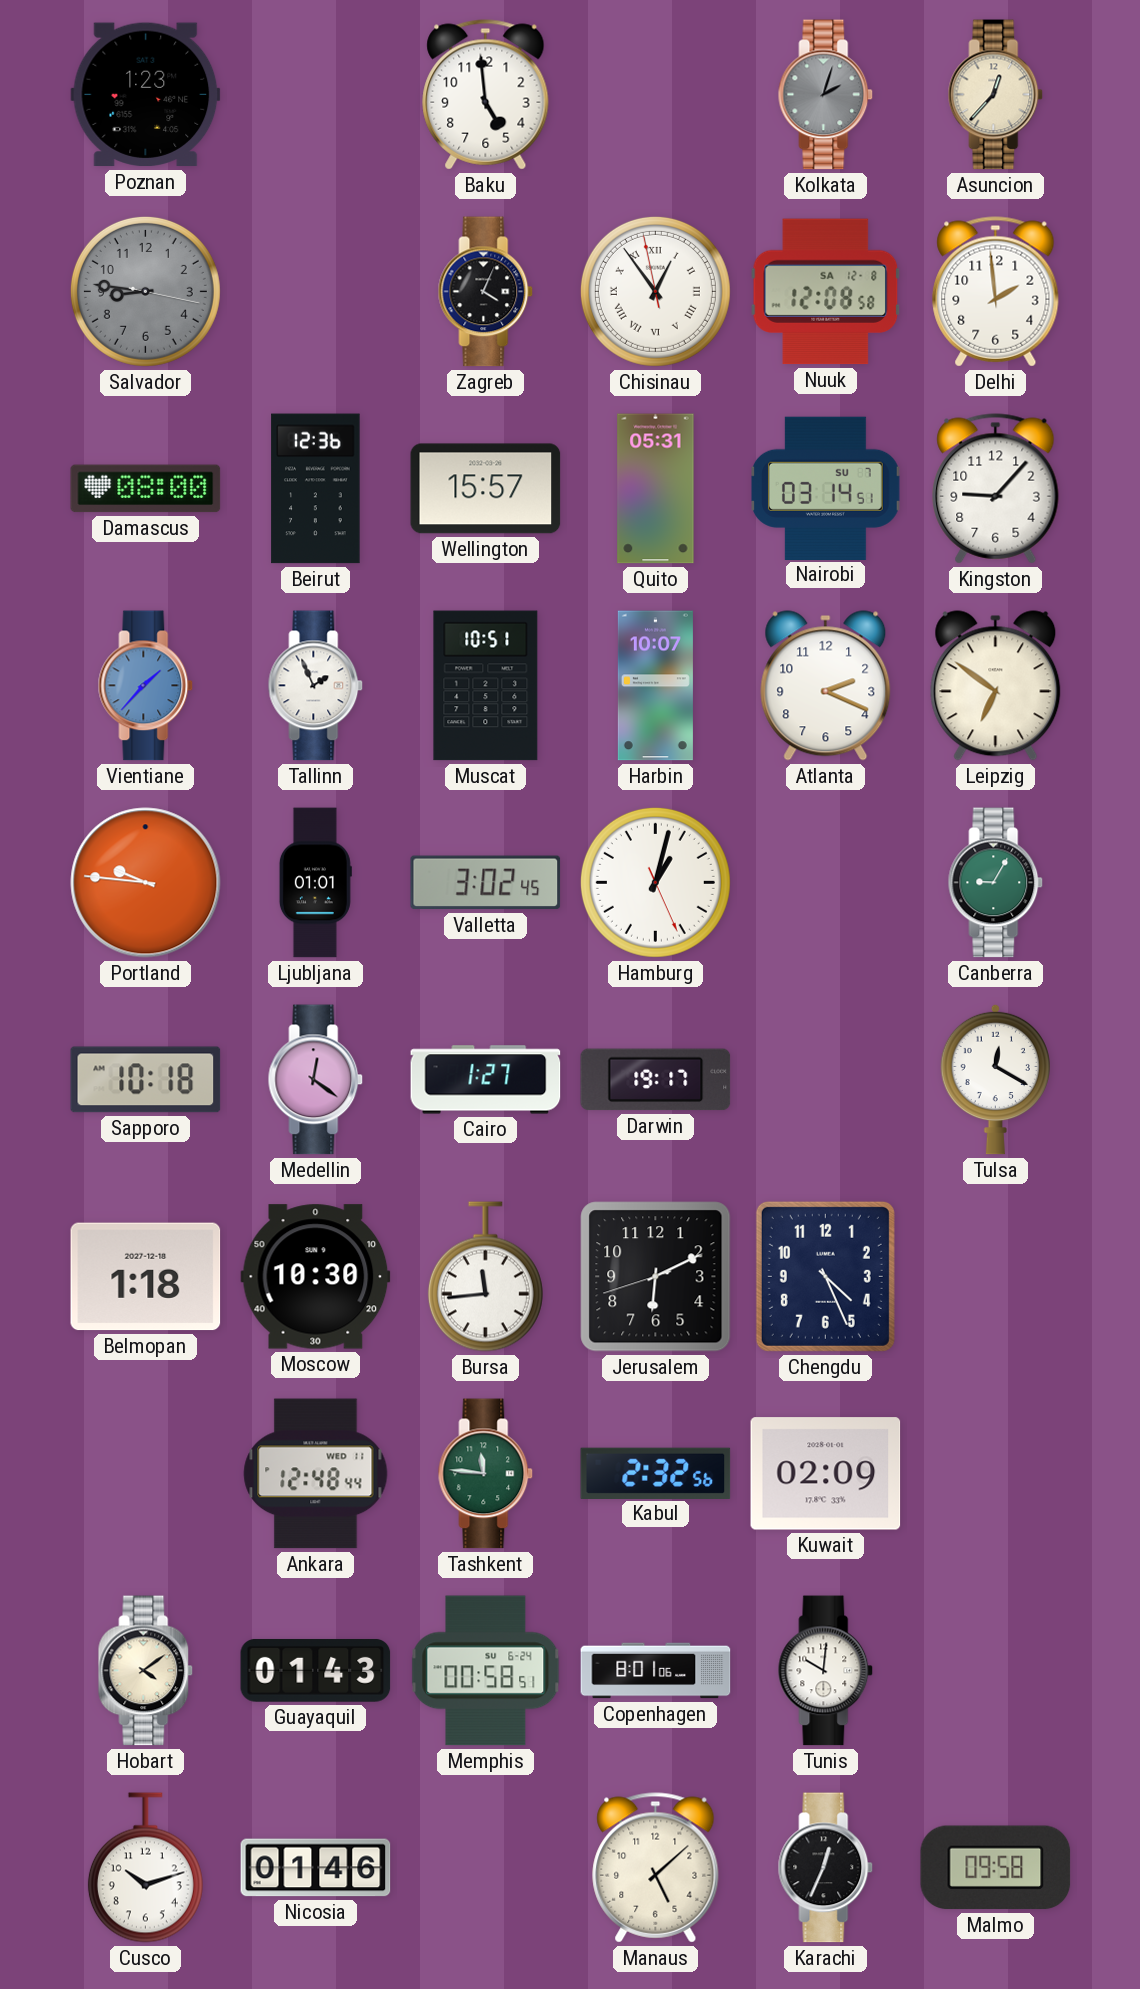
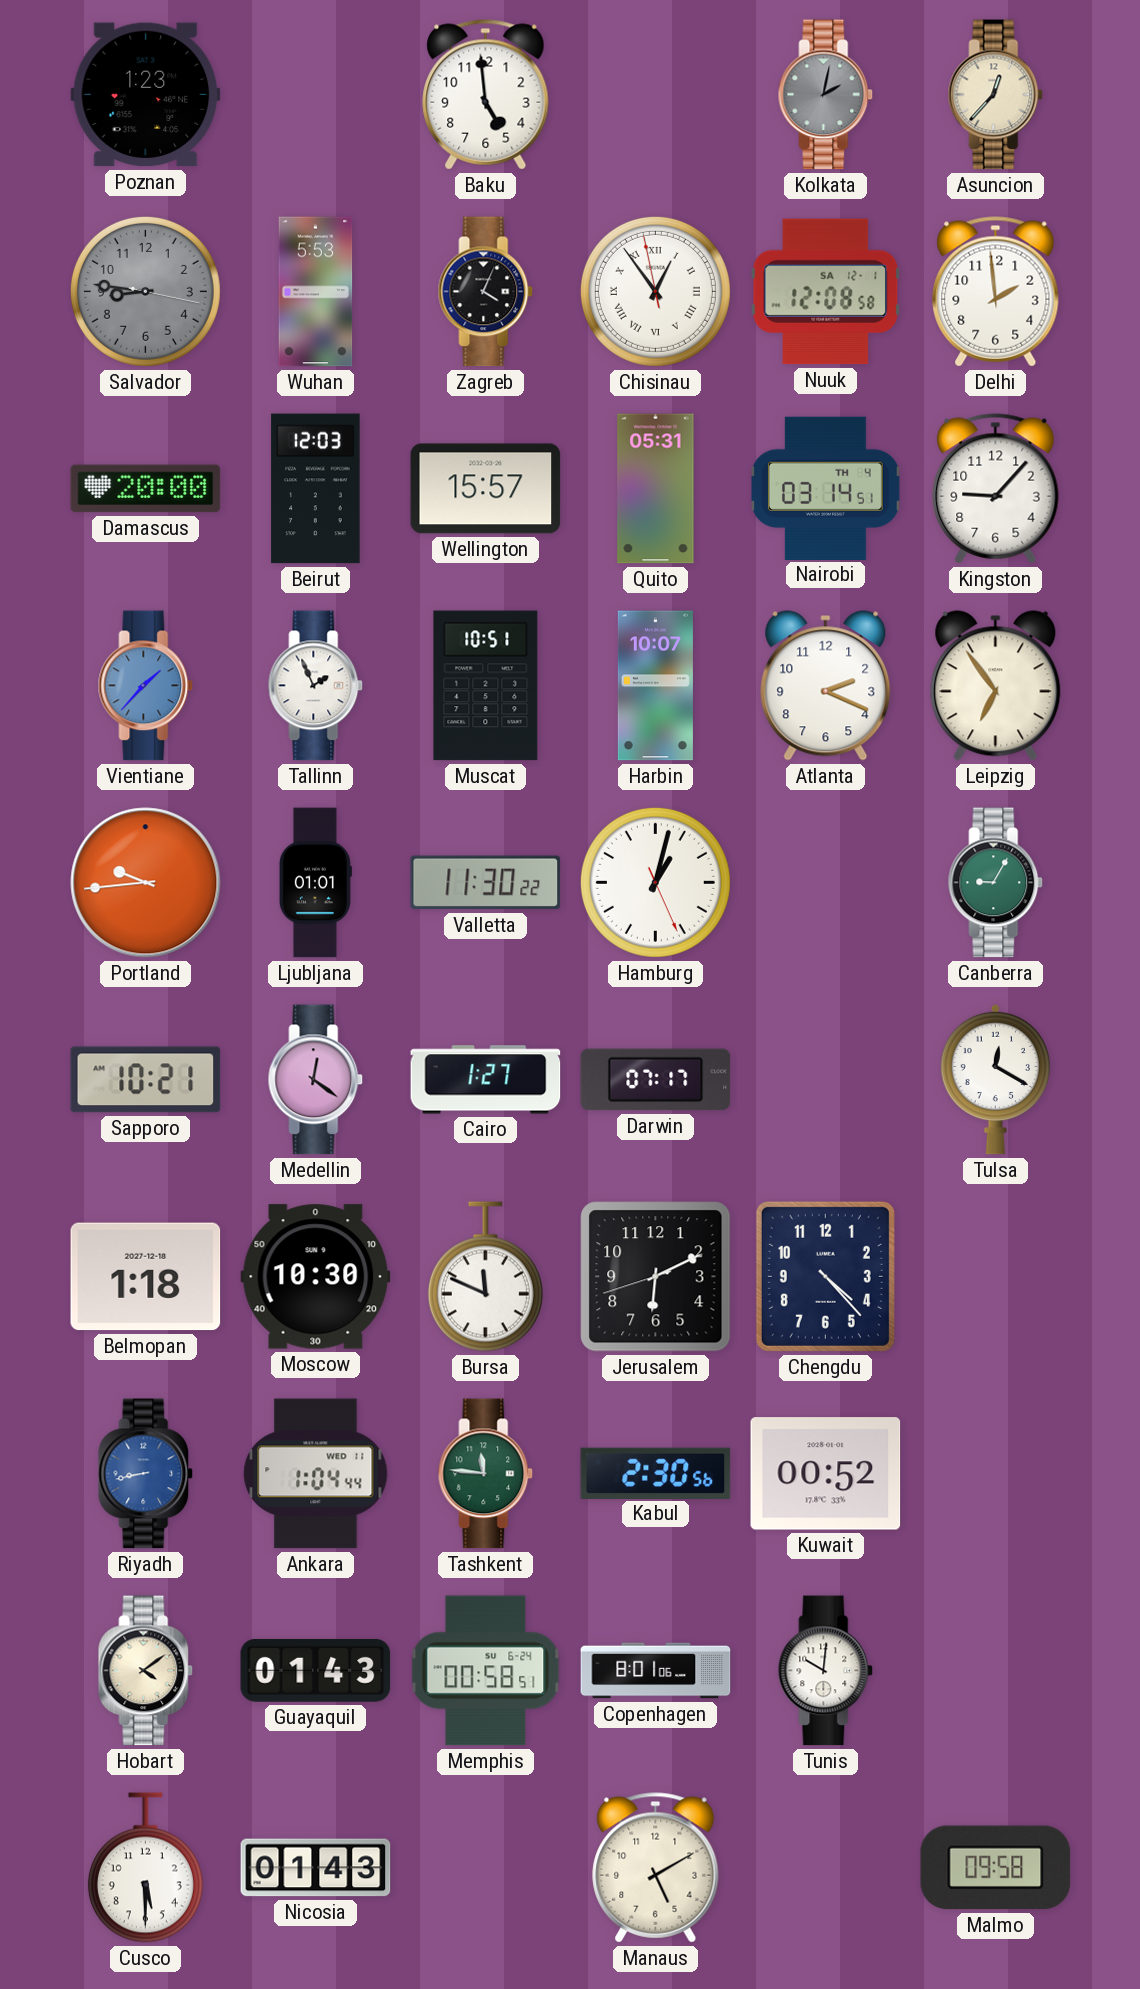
Kolkata: 2:03 -> 2:02
Wuhan: none -> 5:53
Nuuk date: SA 12-8 -> SA 12-1
Damascus: 08:00 -> 20:00
Beirut: 12:36 -> 12:03
Nairobi date: SU 7 -> TH 4
Leipzig: 6:51 -> 6:54
Portland: 9:46 -> 9:44
Valletta: 3:02 -> 11:30
Sapporo: 10:18 -> 10:21
Darwin: 19:17 -> 07:17
Bursa: 11:44 -> 11:49
Chengdu: 4:26 -> 4:23
Riyadh: none -> 8:43
Ankara: 12:48 -> 1:04
Kabul: 2:32 -> 2:30
Kuwait: 02:09 -> 00:52
Cusco: 10:12 -> 5:30
Nicosia: 01:46 -> 01:43
Manaus: 5:08 -> 5:10
Karachi: 12:34 -> none
